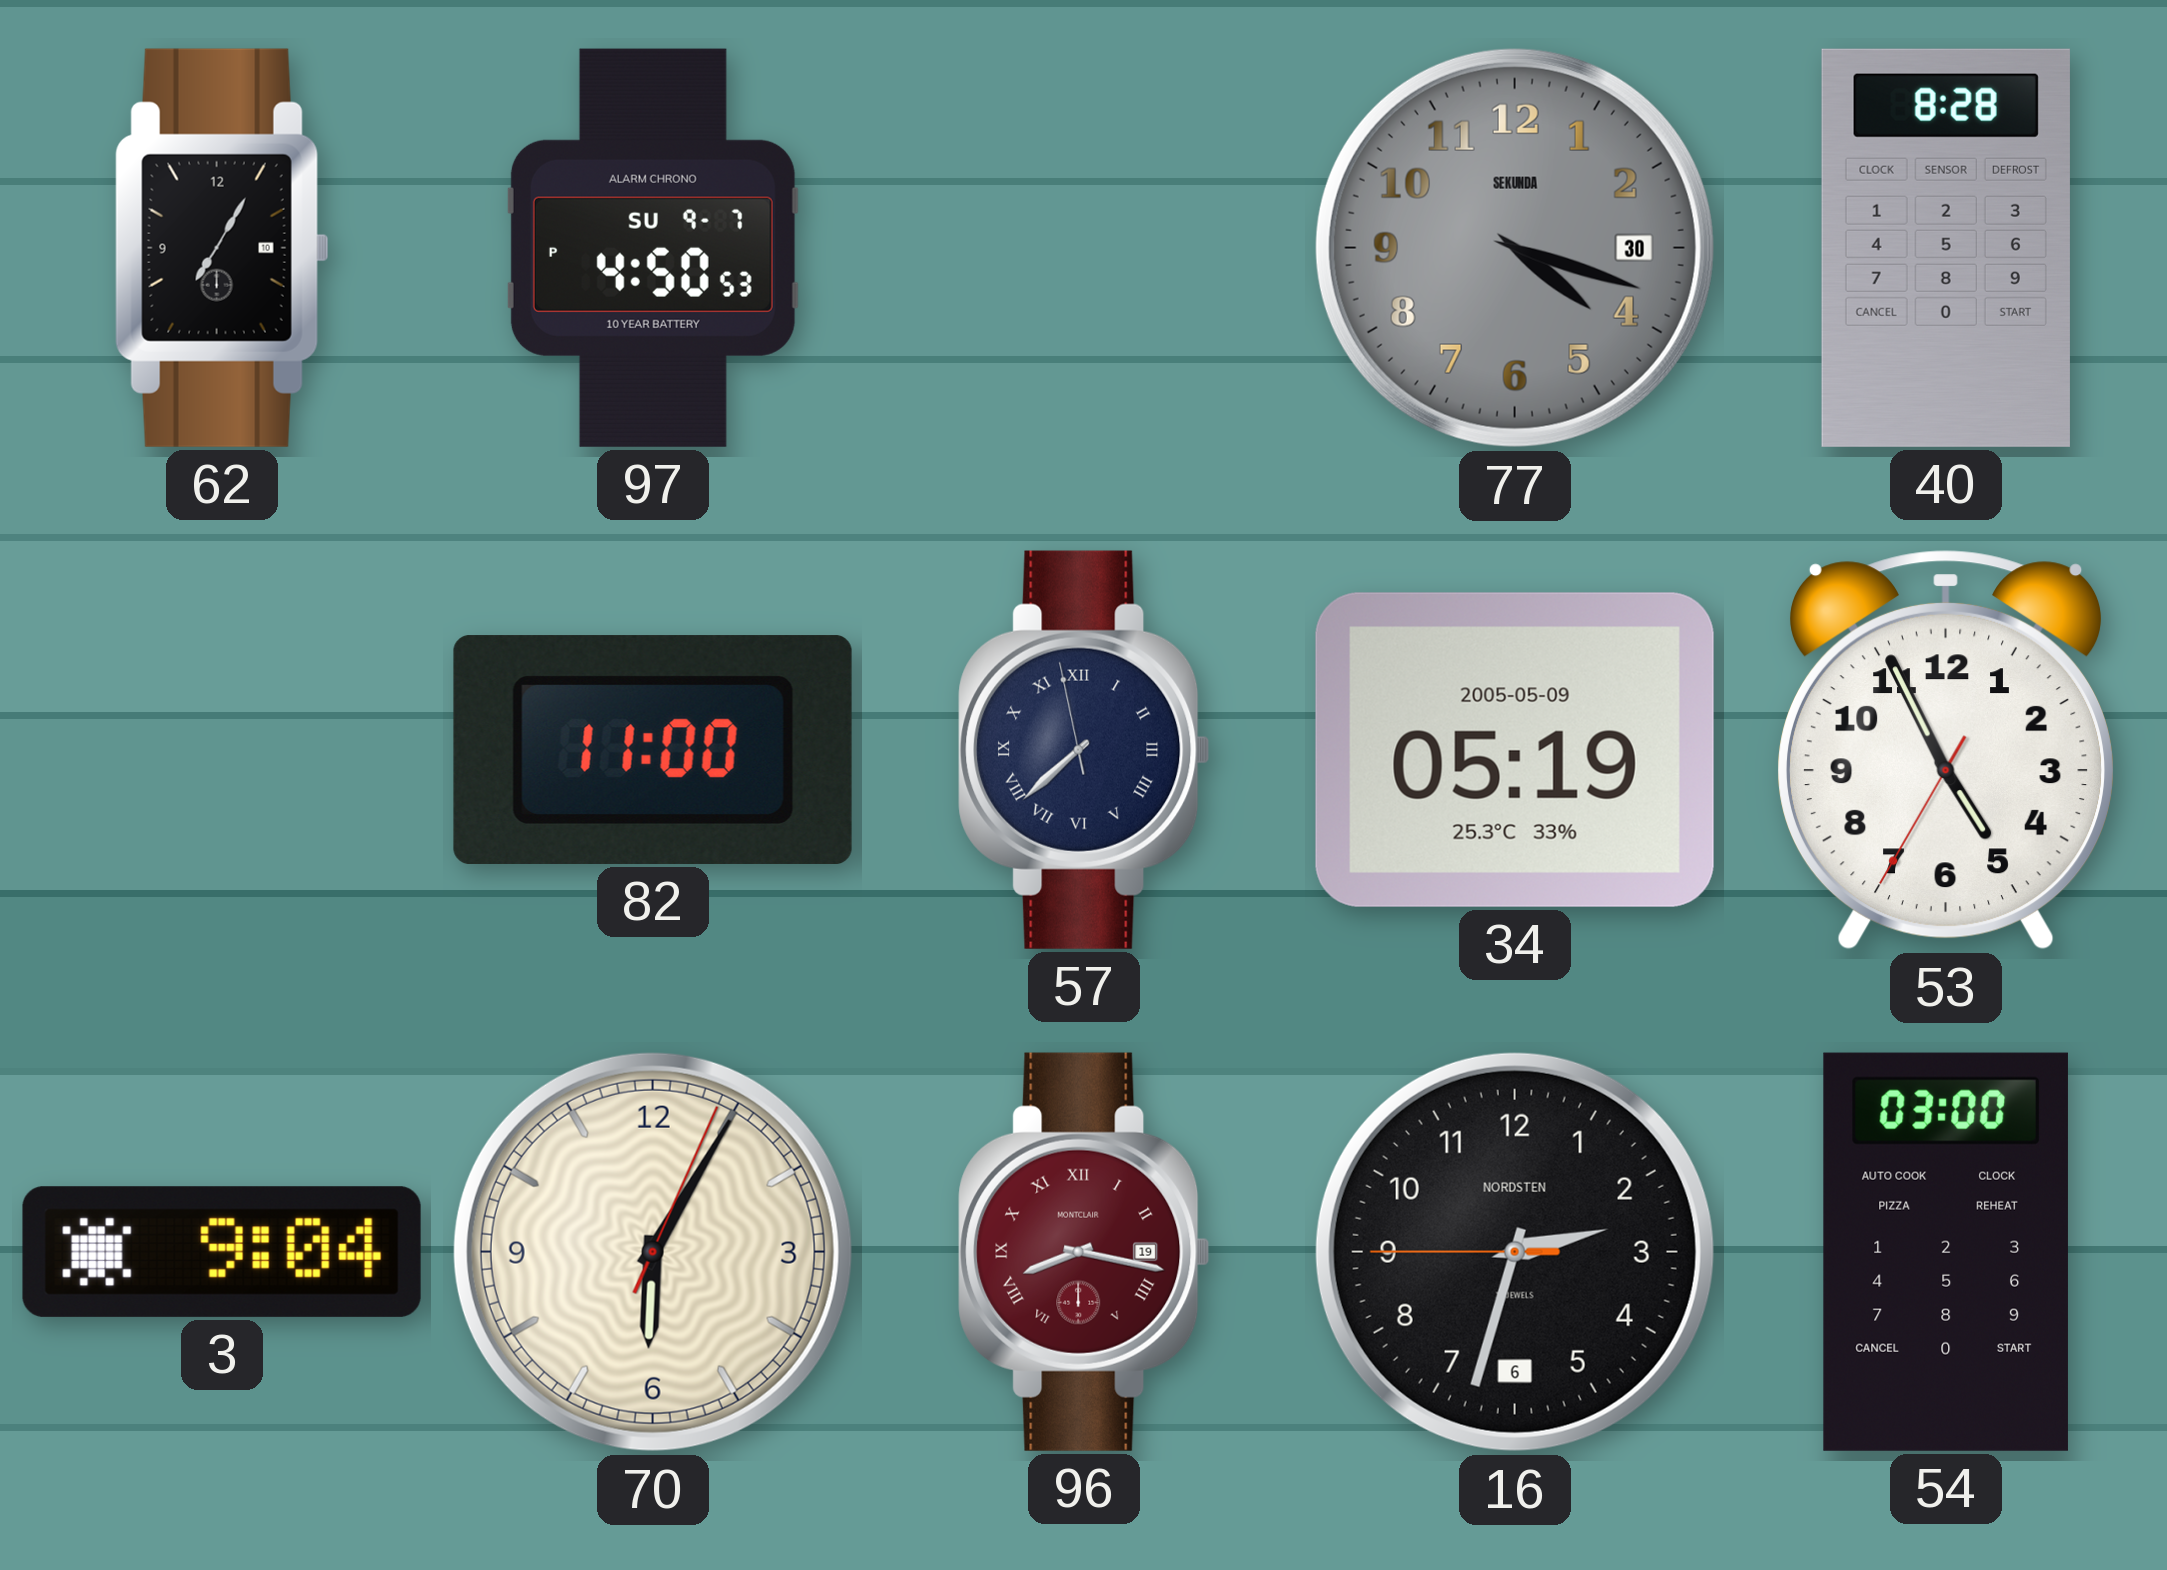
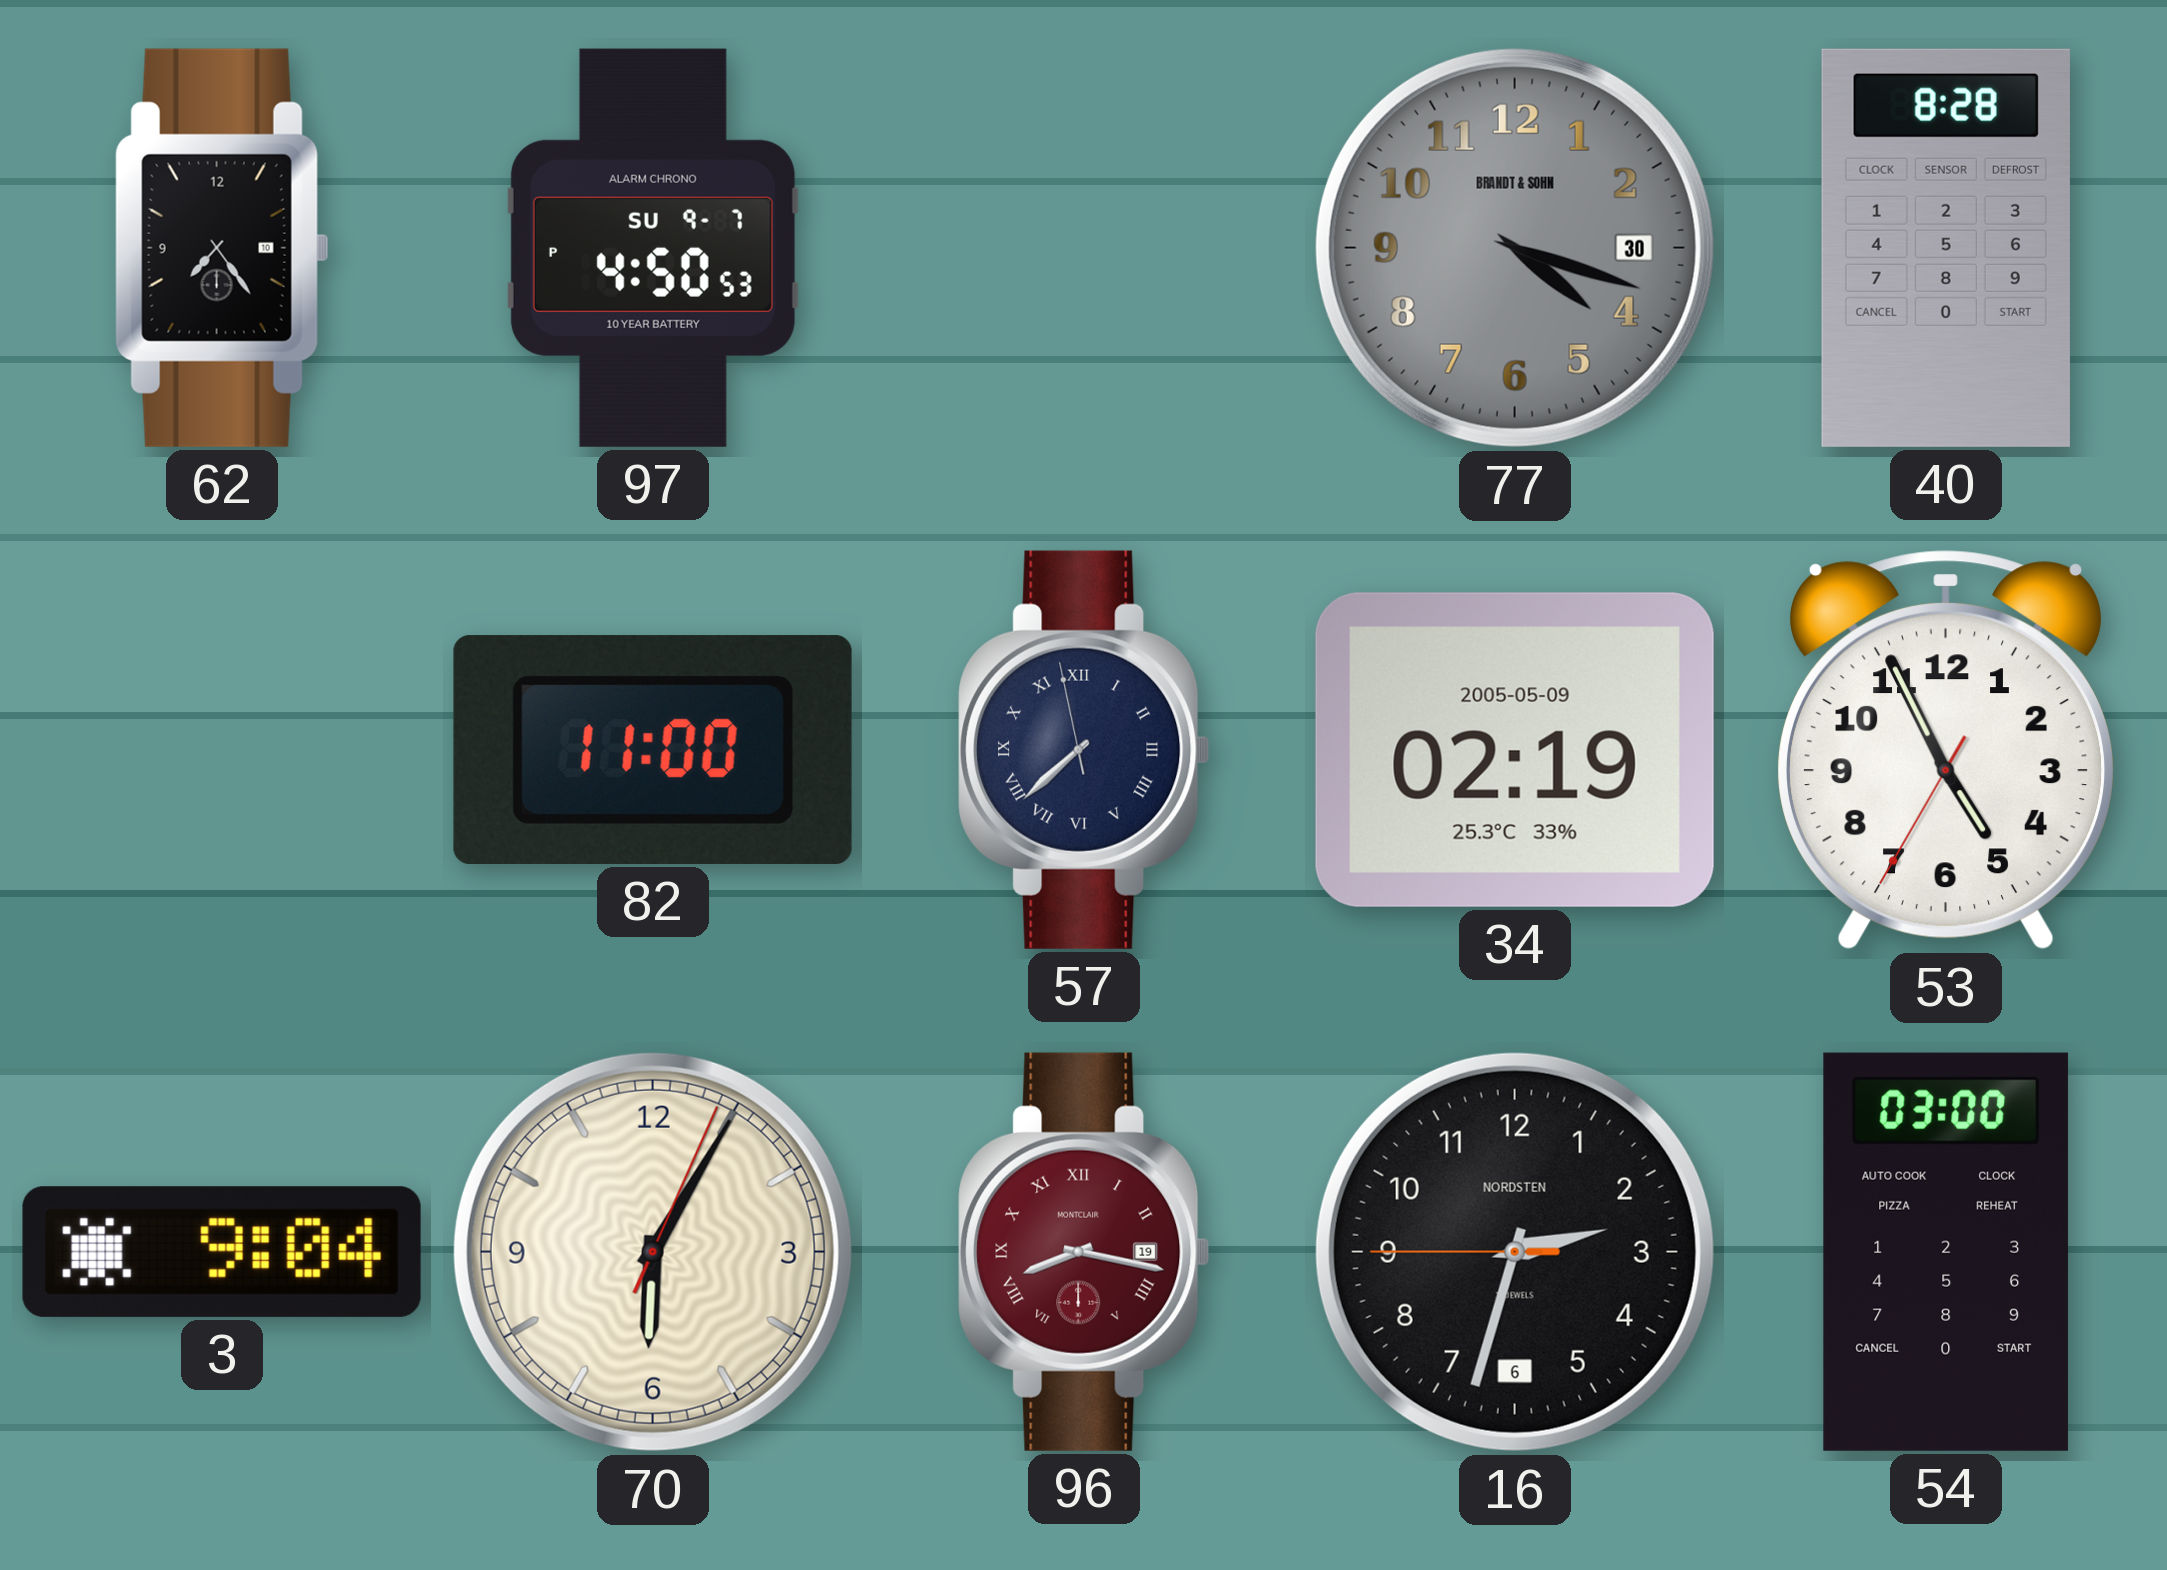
62: 7:05 -> 7:24
77 brand: SEKUNDA -> BRANDT & SOHN
34: 05:19 -> 02:19
